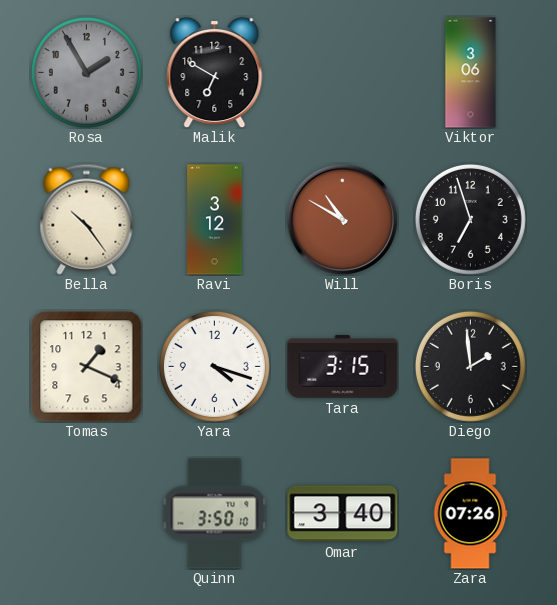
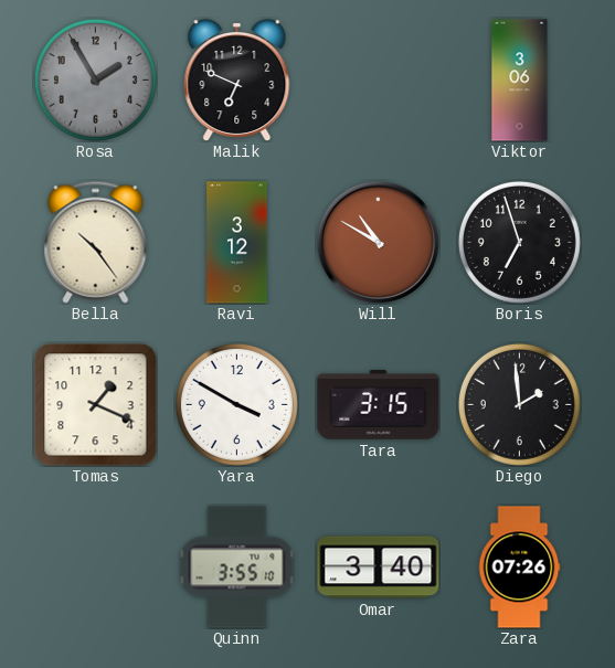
Malik: 6:50 -> 6:49
Yara: 4:18 -> 3:50
Quinn: 3:50 -> 3:55
